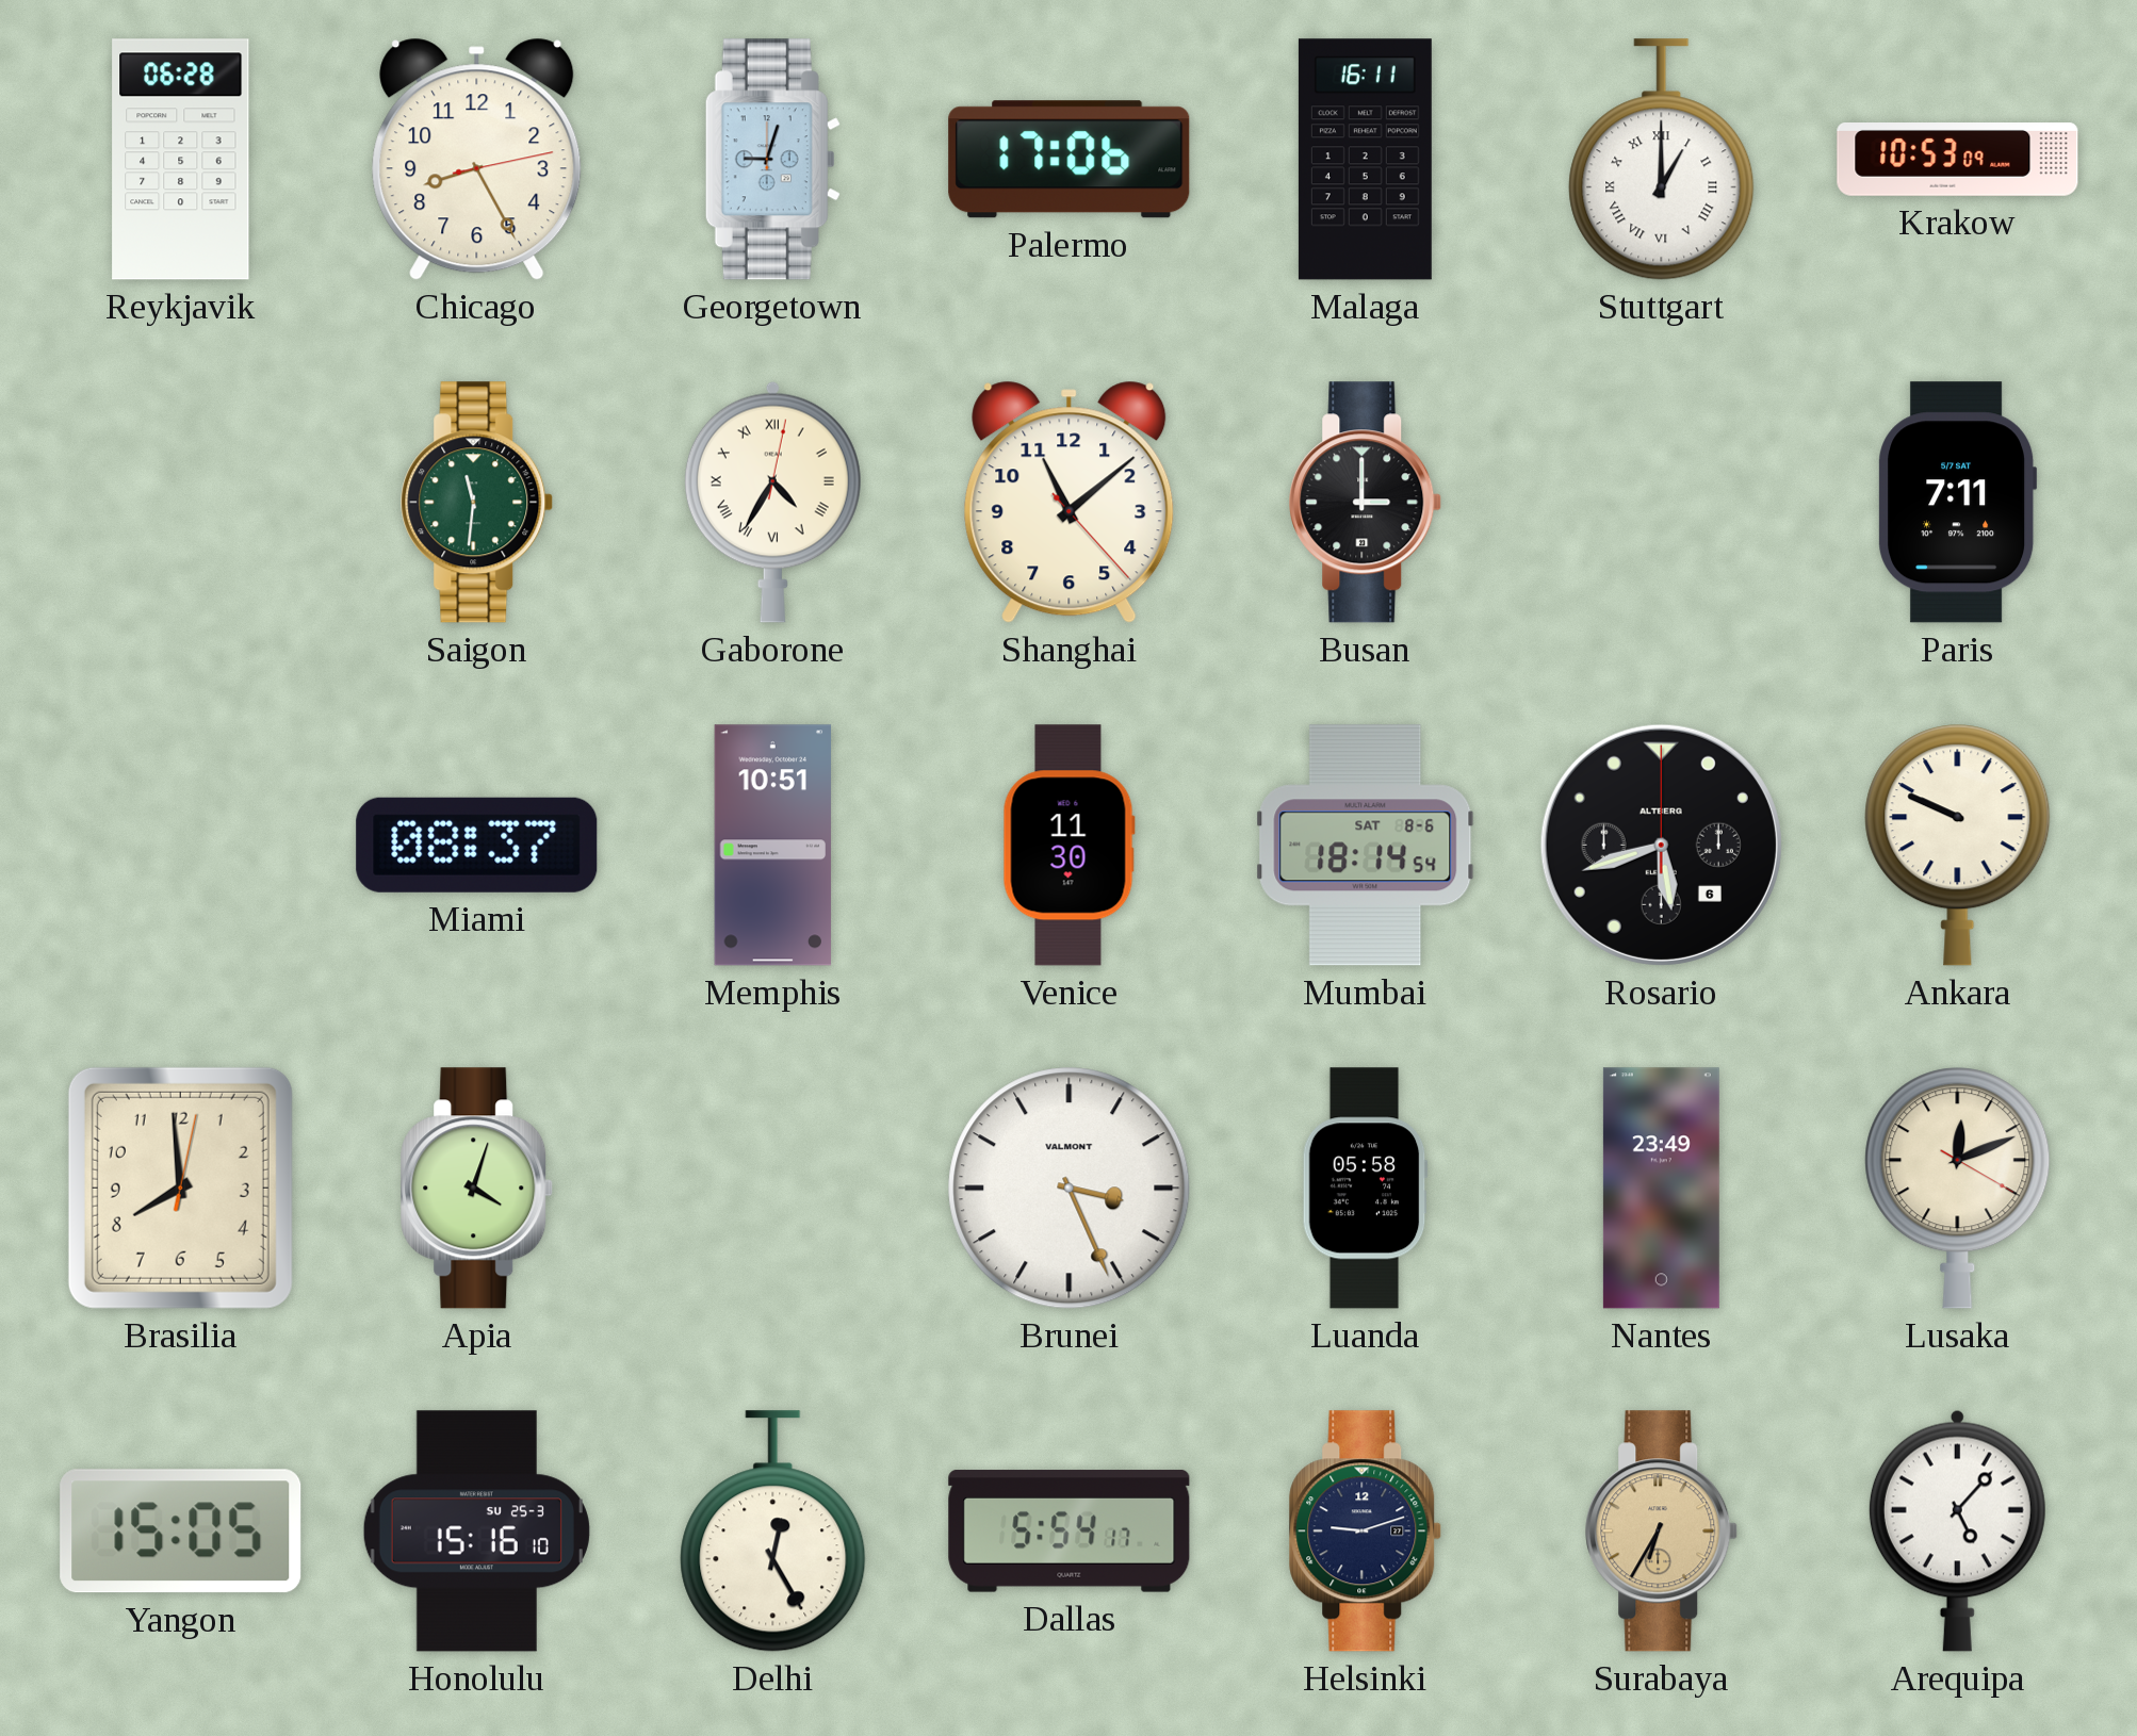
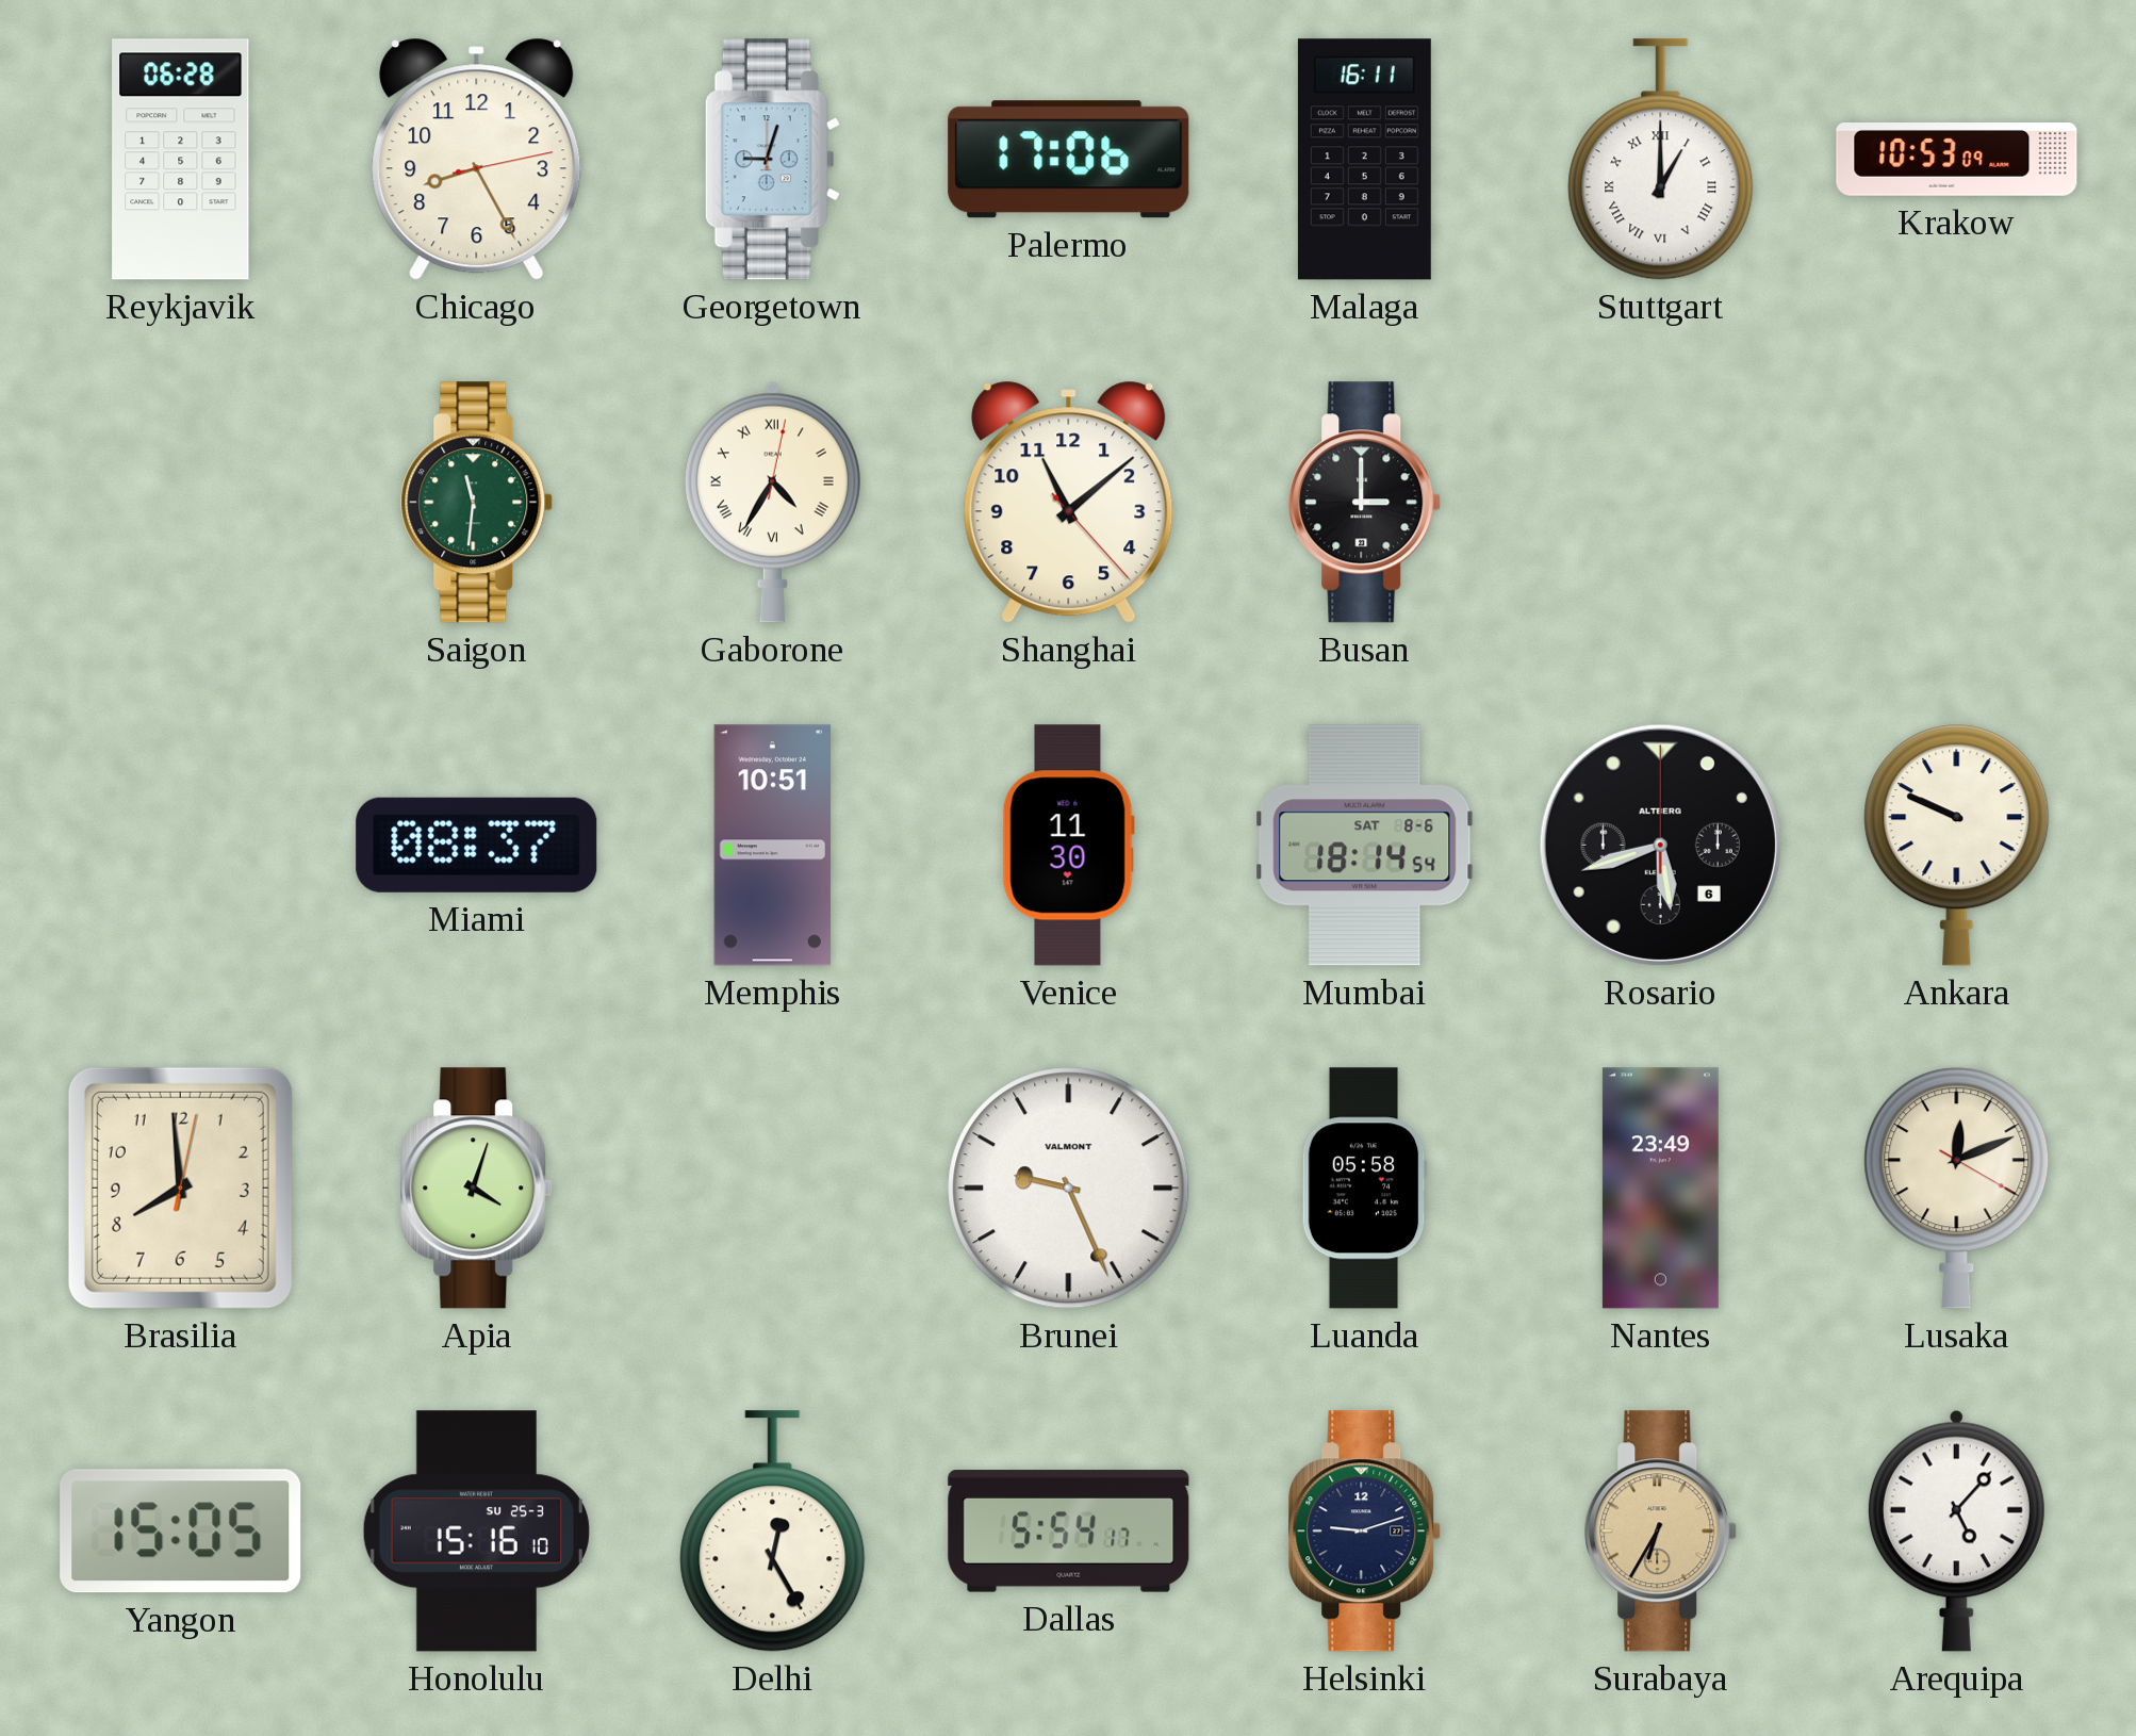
Paris: 7:11 -> none
Brunei: 3:26 -> 9:26
